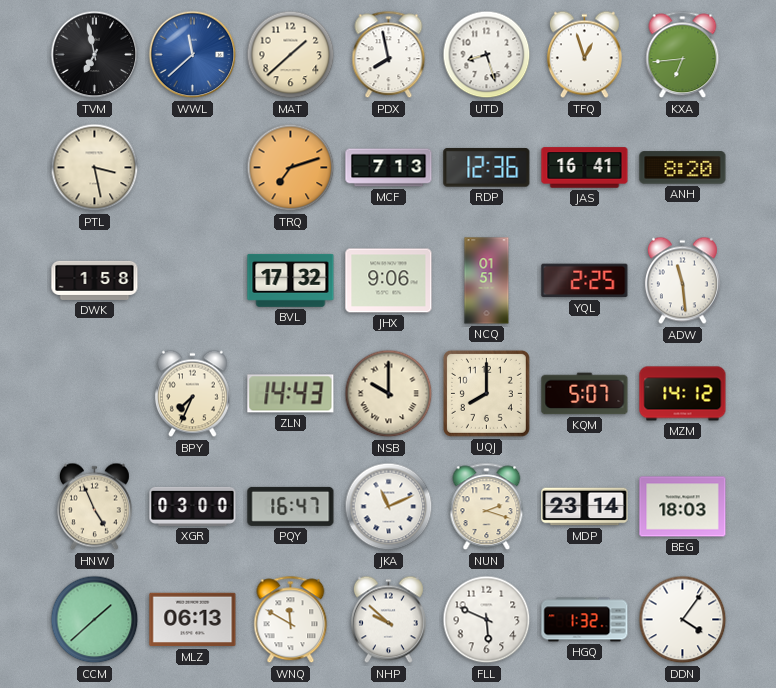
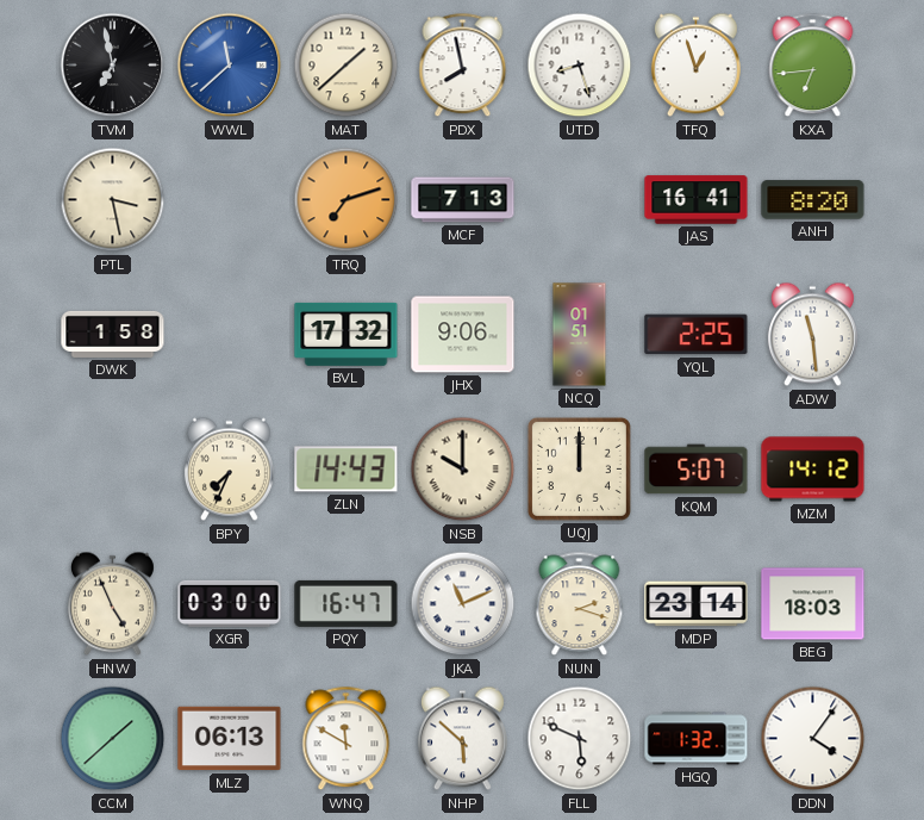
RDP: 12:36 -> none
UQJ: 8:00 -> 12:00
NHP: 9:52 -> 5:52
